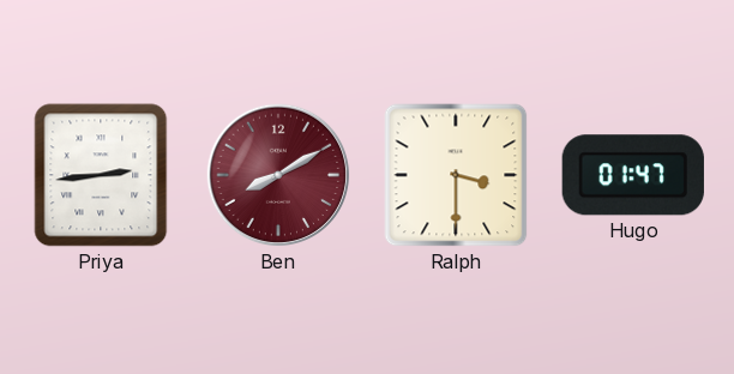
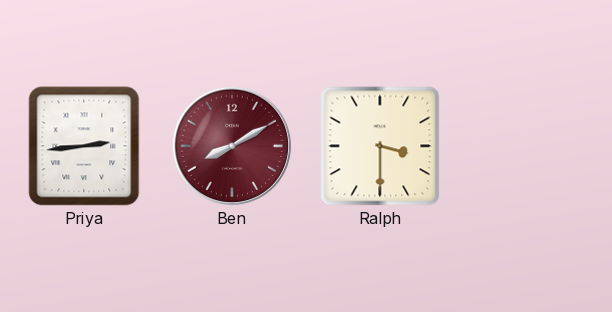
Hugo: 01:47 -> none
